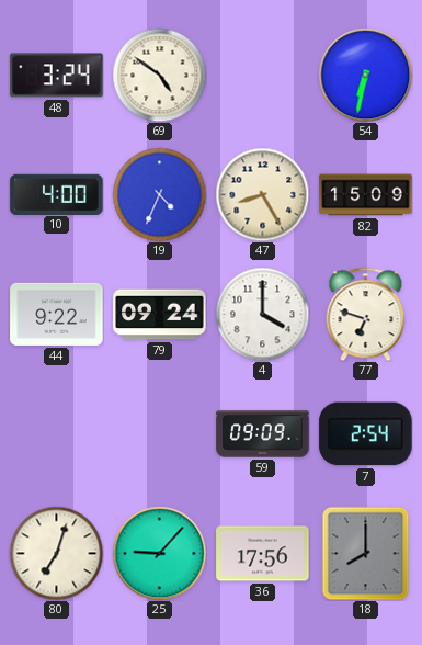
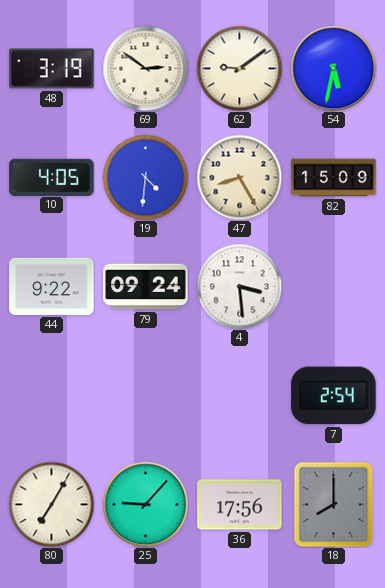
48: 3:24 -> 3:19
69: 4:51 -> 2:51
62: none -> 9:09
54: 6:32 -> 5:32
10: 4:00 -> 4:05
19: 4:34 -> 4:31
4: 4:00 -> 3:29
77: 6:48 -> none
59: 09:09 -> none
80: 7:03 -> 7:05
